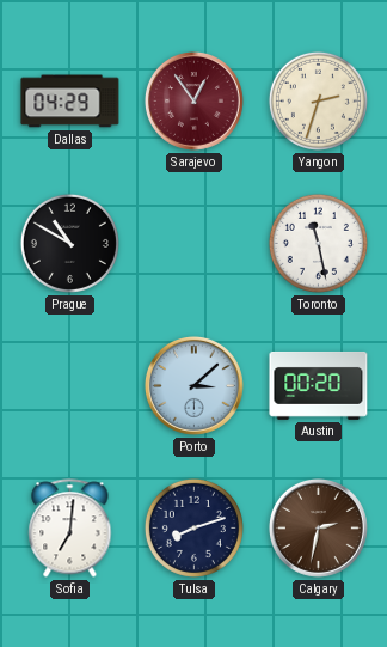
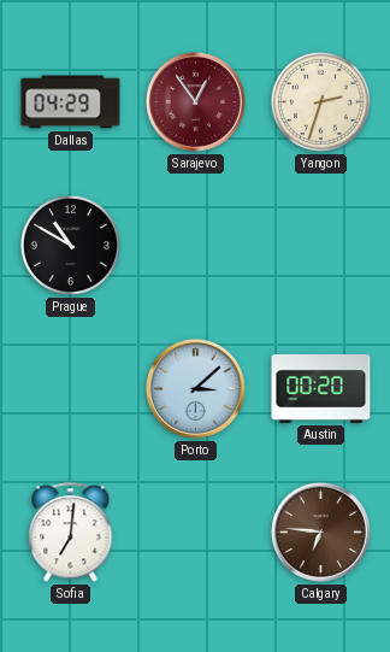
Toronto: 11:28 -> none
Tulsa: 8:12 -> none
Calgary: 2:32 -> 6:46
